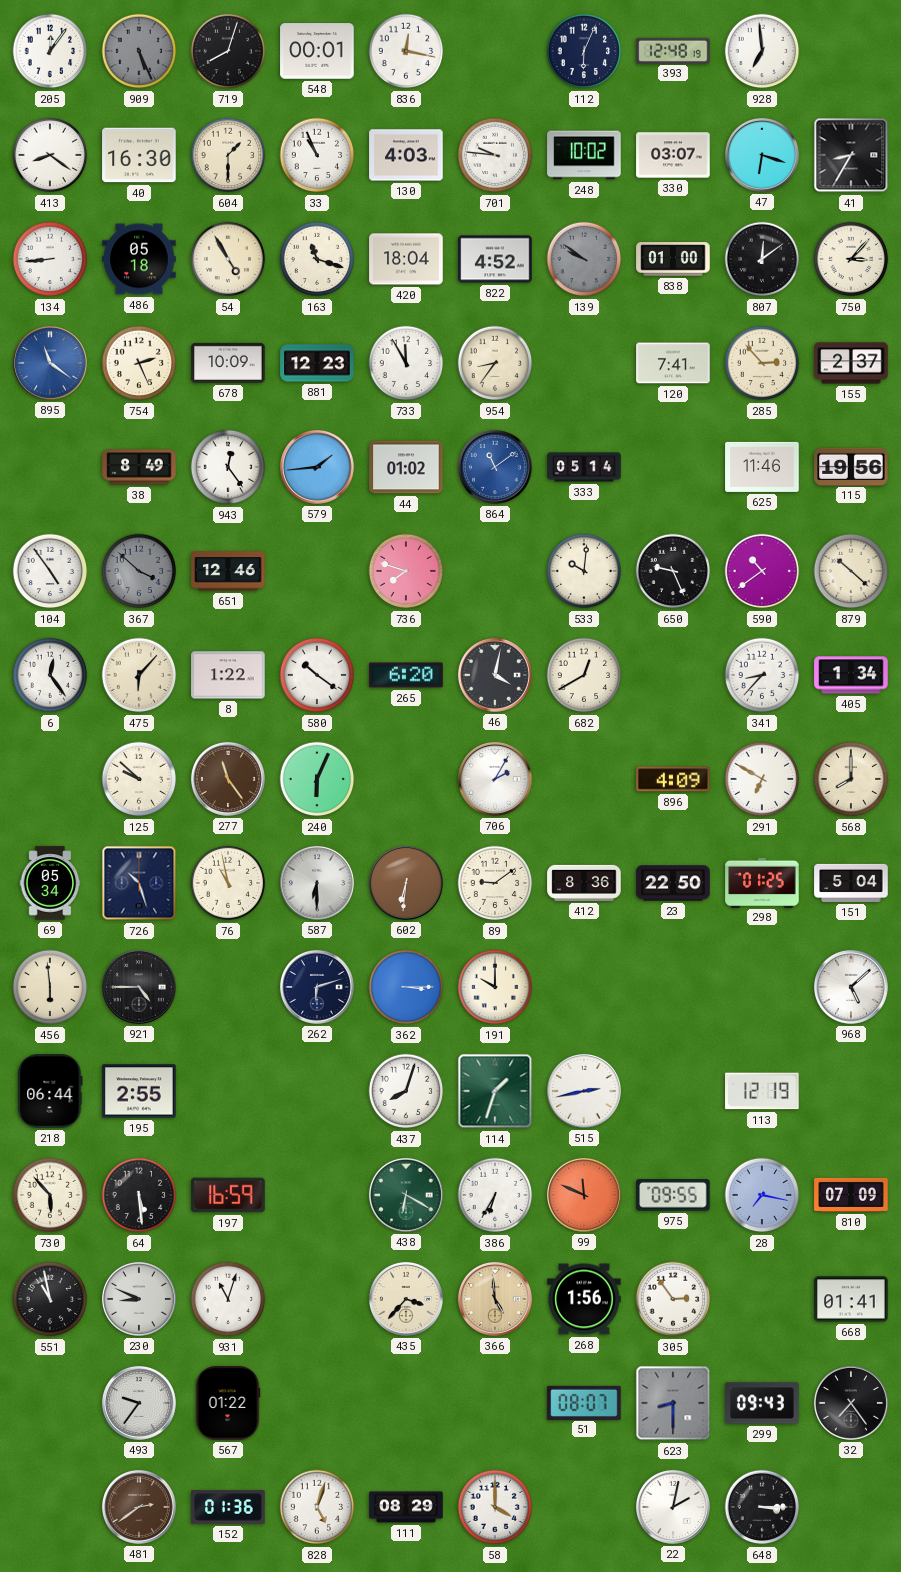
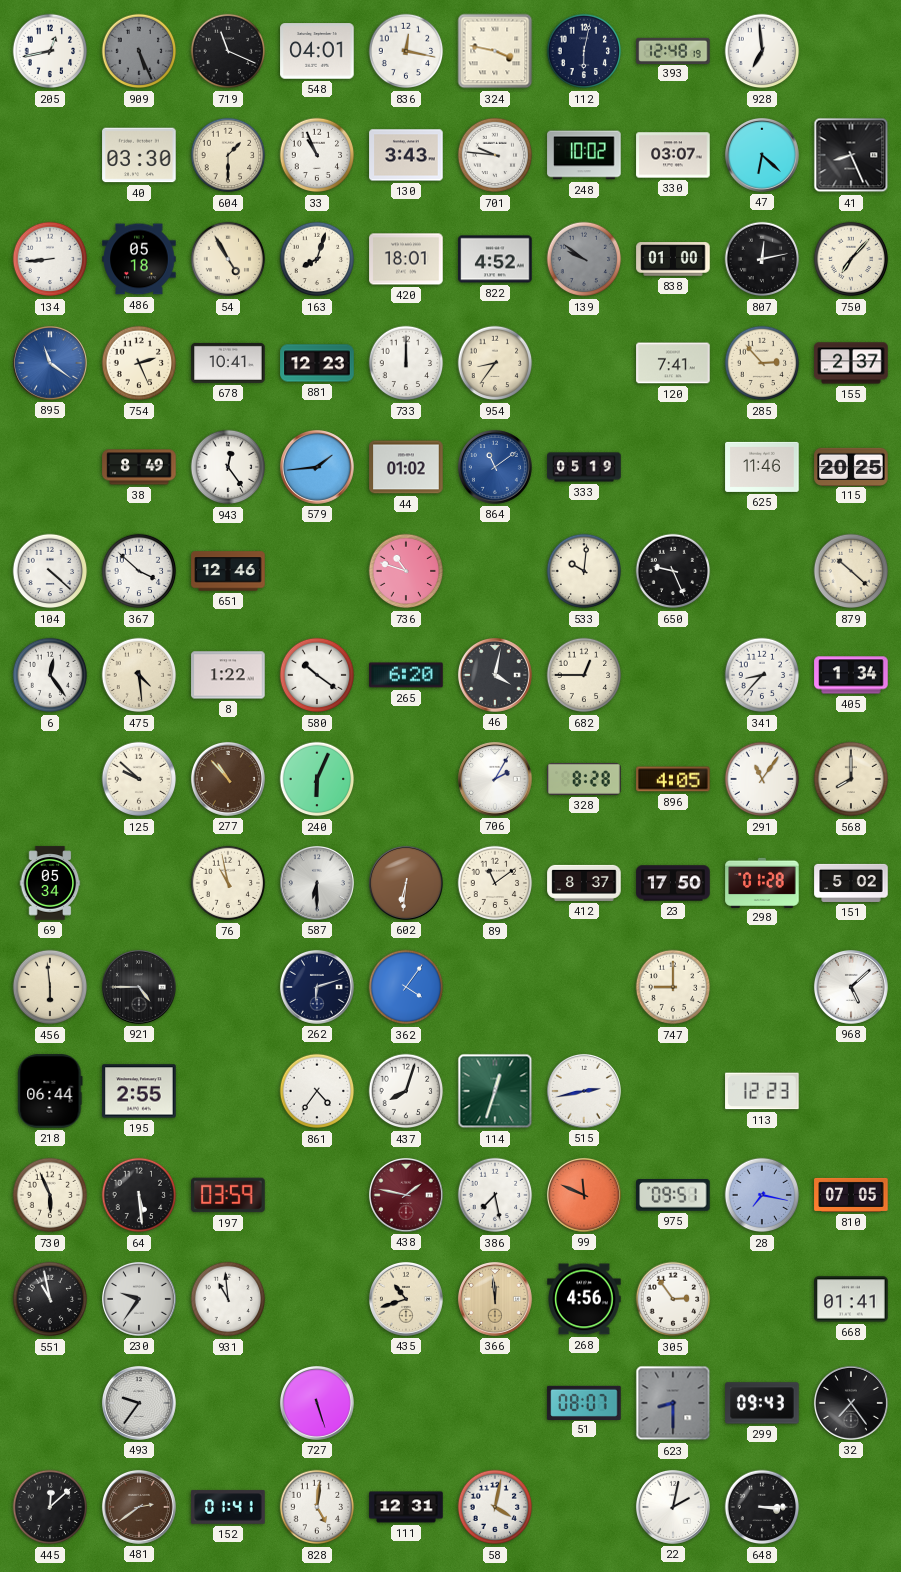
205: 12:06 -> 12:43
719: 8:03 -> 11:19
548: 00:01 -> 04:01
324: none -> 3:47
112: 6:04 -> 6:02
413: 8:21 -> none
40: 16:30 -> 03:30
130: 4:03 -> 3:43
47: 6:18 -> 6:22
41: 8:35 -> 8:26
163: 11:18 -> 8:03
420: 18:04 -> 18:01
807: 12:09 -> 12:13
750: 3:07 -> 7:07
678: 10:09 -> 10:41
733: 11:55 -> 12:00
333: 05:14 -> 05:19
115: 19:56 -> 20:25
104: 4:54 -> 4:22
367 dial: grey -> white
736: 7:48 -> 10:48
590: 10:39 -> none
475: 6:07 -> 4:29
682: 12:40 -> 12:45
277: 11:24 -> 10:53
328: none -> 8:28
896: 4:09 -> 4:05
291: 6:50 -> 11:06
726: 10:27 -> none
89: 9:09 -> 11:09
412: 8:36 -> 8:37
23: 22:50 -> 17:50
298: 01:25 -> 01:28
151: 5:04 -> 5:02
362: 3:15 -> 4:06
191: 10:00 -> none
747: none -> 9:00
861: none -> 4:36
114: 1:33 -> 12:33
113: 12:19 -> 12:23
730: 5:53 -> 5:56
197: 16:59 -> 03:59
438: 6:20 -> 1:47
438 dial: green -> burgundy
386: 6:35 -> 7:28
975: 09:55 -> 09:51
810: 07:09 -> 07:05
230: 8:49 -> 9:36
931: 11:03 -> 10:59
435: 3:37 -> 10:42
366: 4:59 -> 11:59
268: 1:56 -> 4:56
567: 01:22 -> none
727: none -> 5:27
445: none -> 12:08
152: 01:36 -> 01:41
828: 5:03 -> 5:01
111: 08:29 -> 12:31
58: 4:00 -> 4:02
